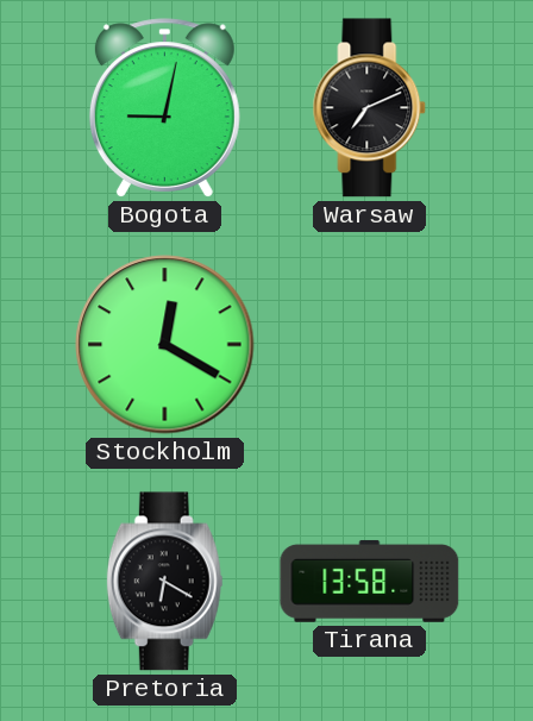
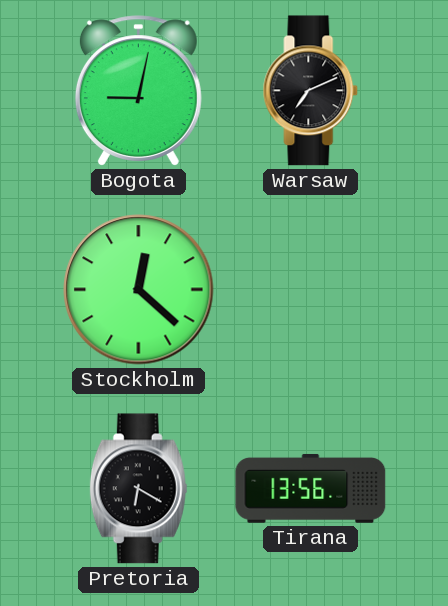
Stockholm: 12:20 -> 12:22
Tirana: 13:58 -> 13:56
